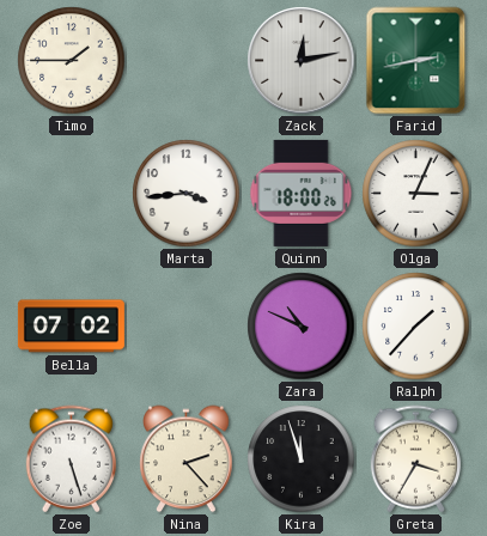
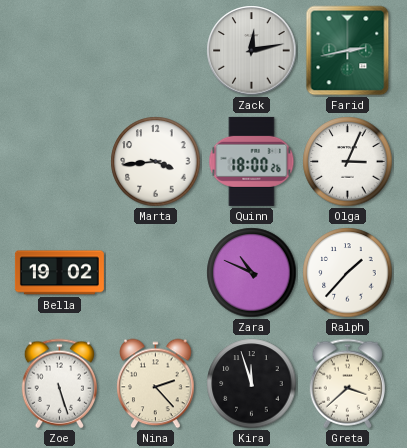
Timo: 1:45 -> none
Bella: 07:02 -> 19:02
Greta: 3:35 -> 3:38
